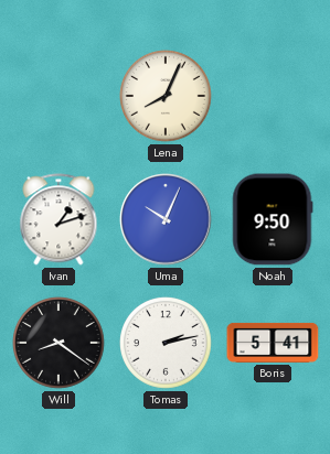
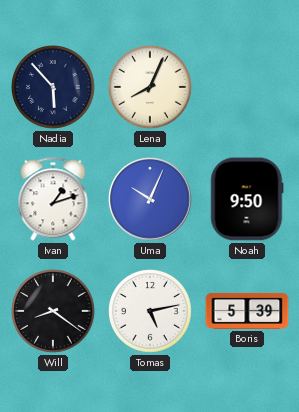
Nadia: none -> 5:53
Tomas: 2:13 -> 5:13
Boris: 5:41 -> 5:39
